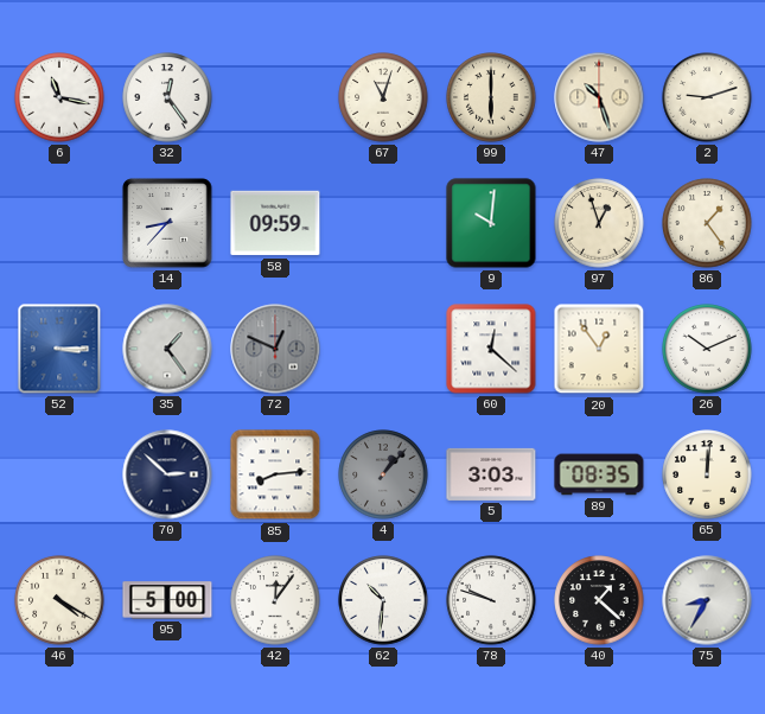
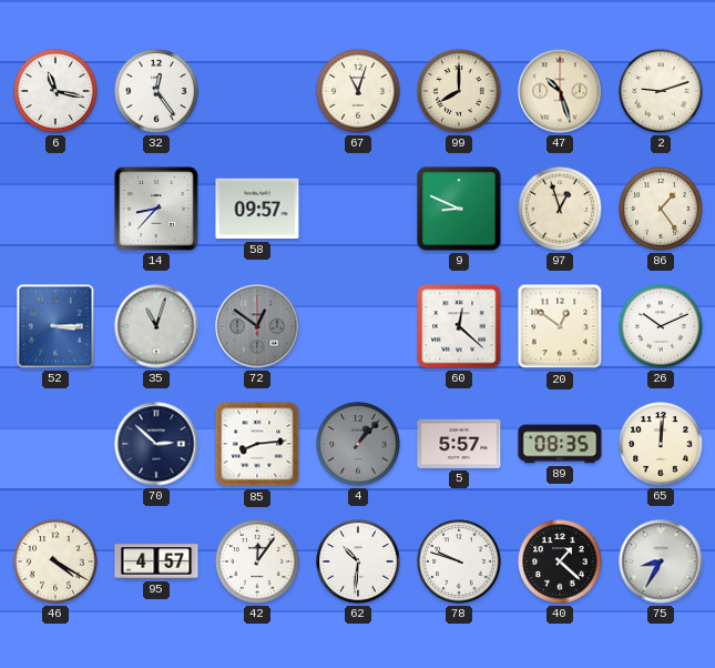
99: 6:00 -> 8:00
58: 09:59 -> 09:57
9: 10:01 -> 8:49
35: 1:24 -> 11:03
72: 12:49 -> 12:51
20: 12:54 -> 12:51
5: 3:03 -> 5:57
95: 5:00 -> 4:57
